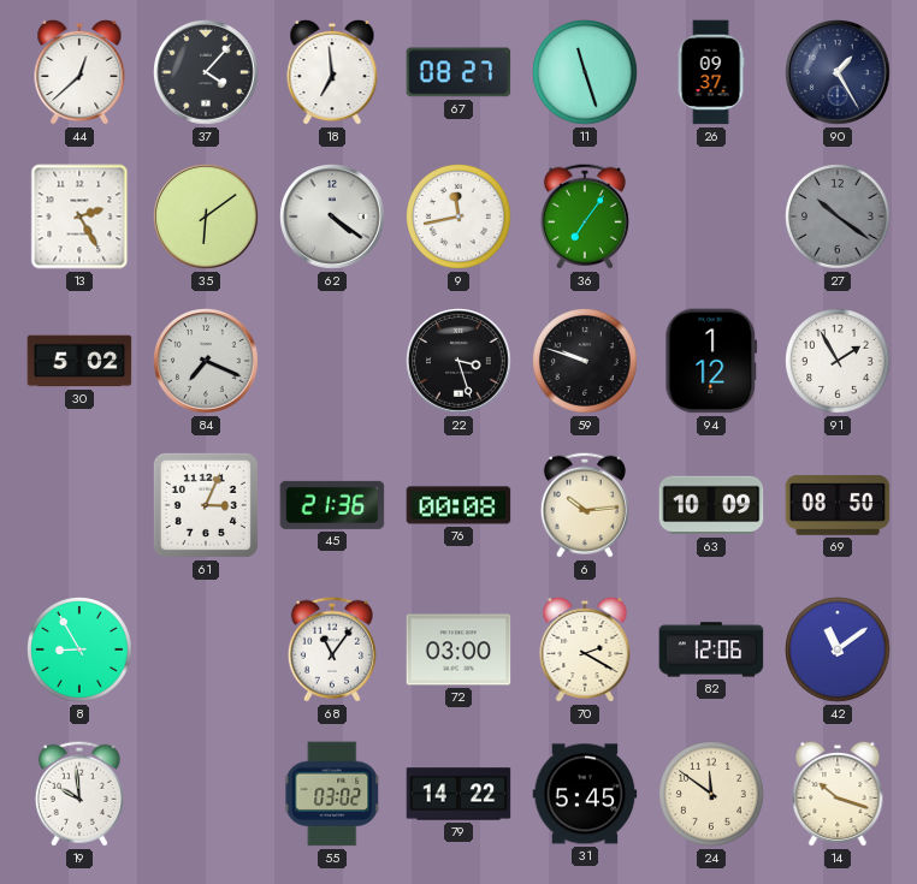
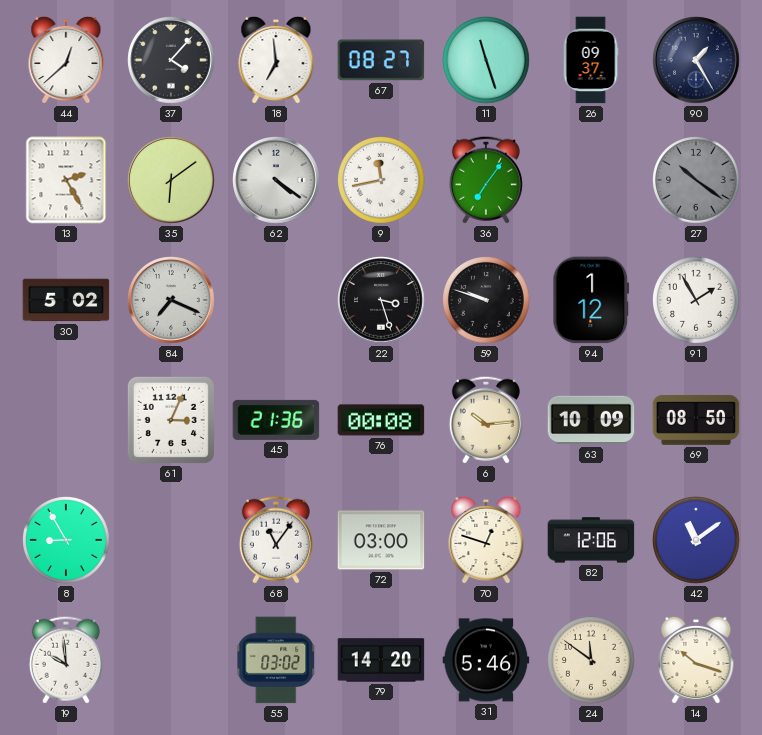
70: 2:20 -> 12:48
79: 14:22 -> 14:20
31: 5:45 -> 5:46
